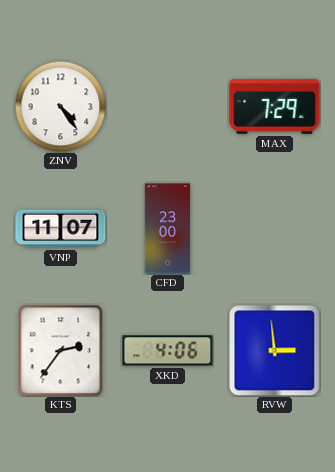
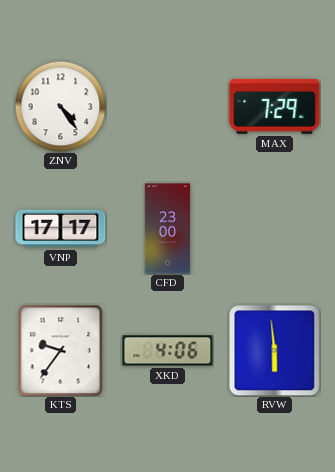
VNP: 11:07 -> 17:17
KTS: 2:36 -> 9:36
RVW: 2:59 -> 5:59
